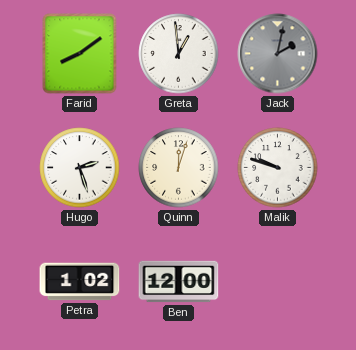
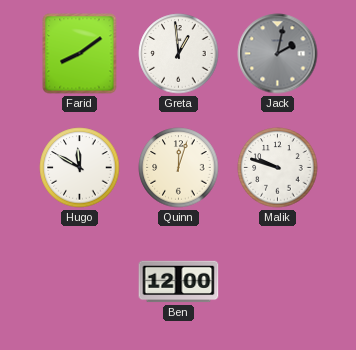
Hugo: 2:27 -> 11:50
Petra: 1:02 -> none
